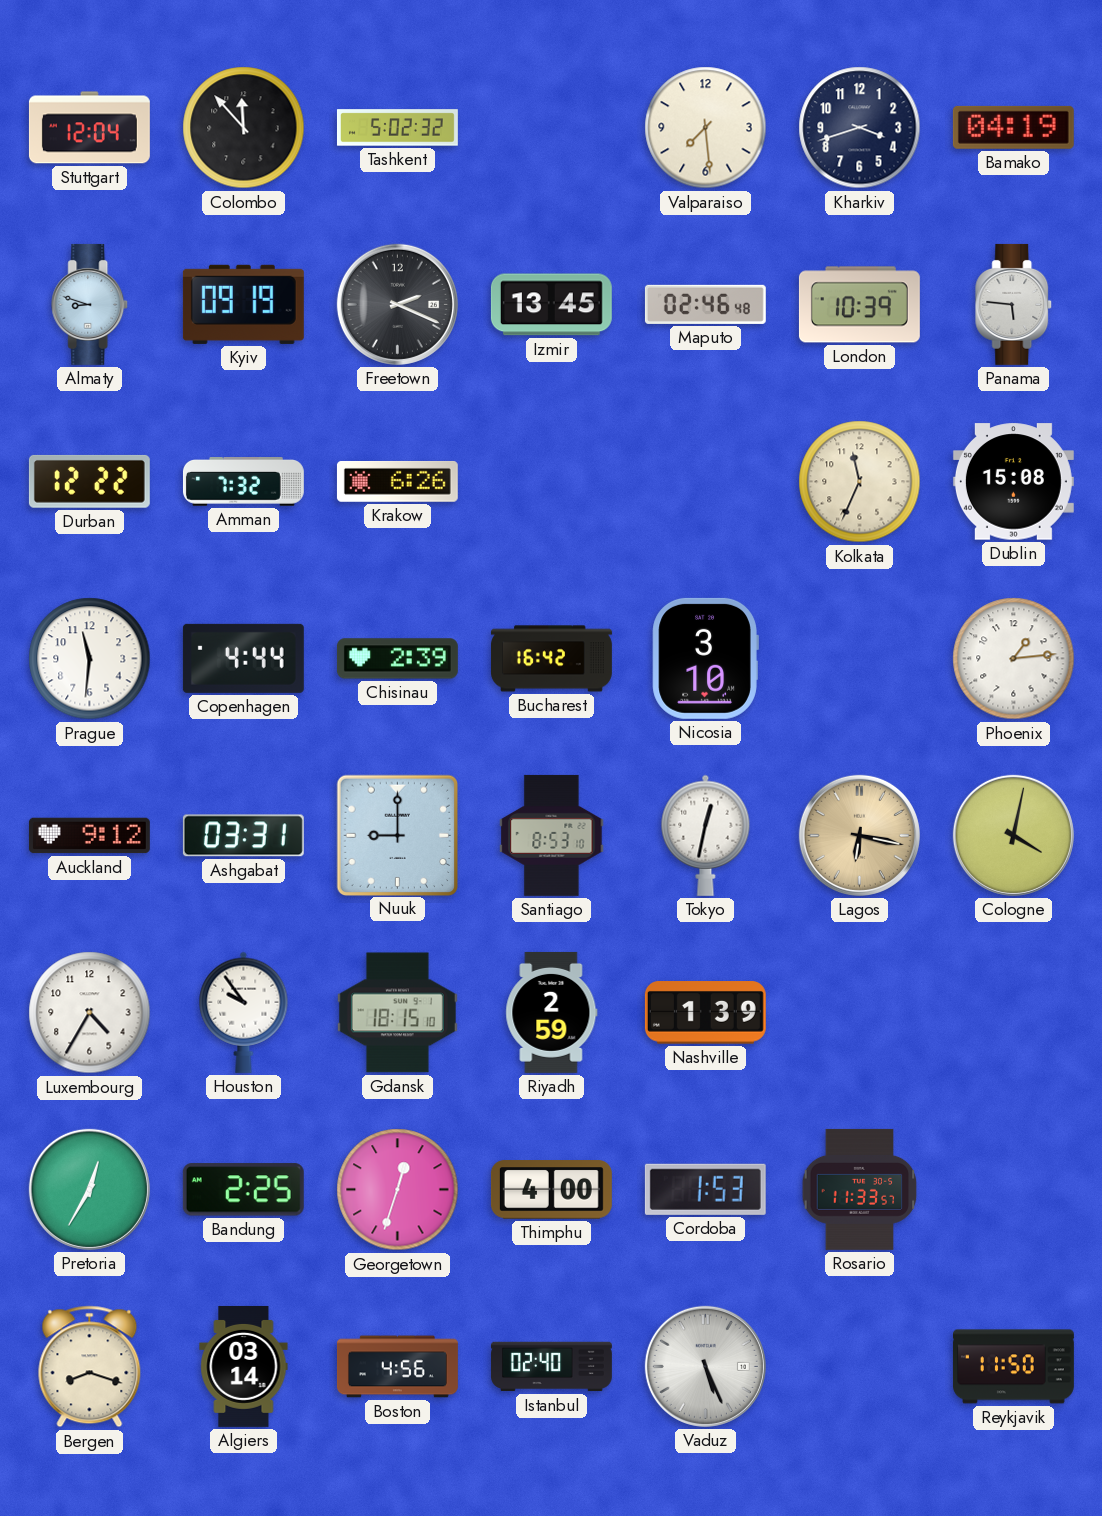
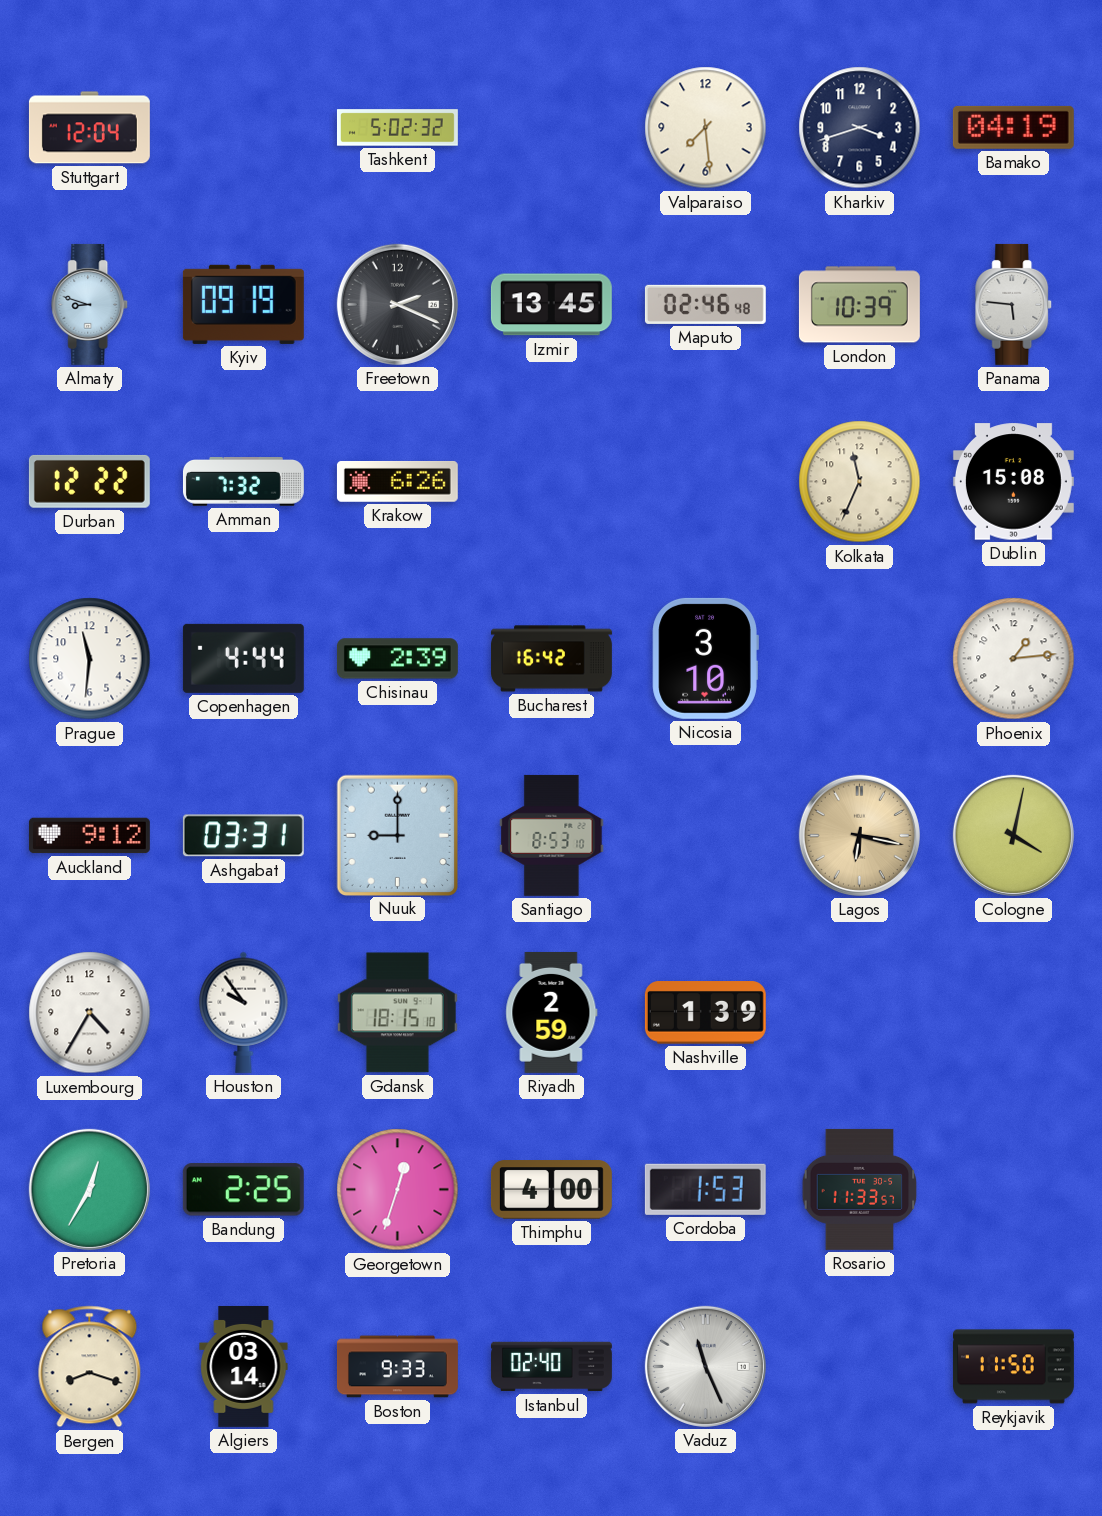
Colombo: 11:53 -> none
Tokyo: 12:32 -> none
Boston: 4:56 -> 9:33
Vaduz: 5:26 -> 11:26
